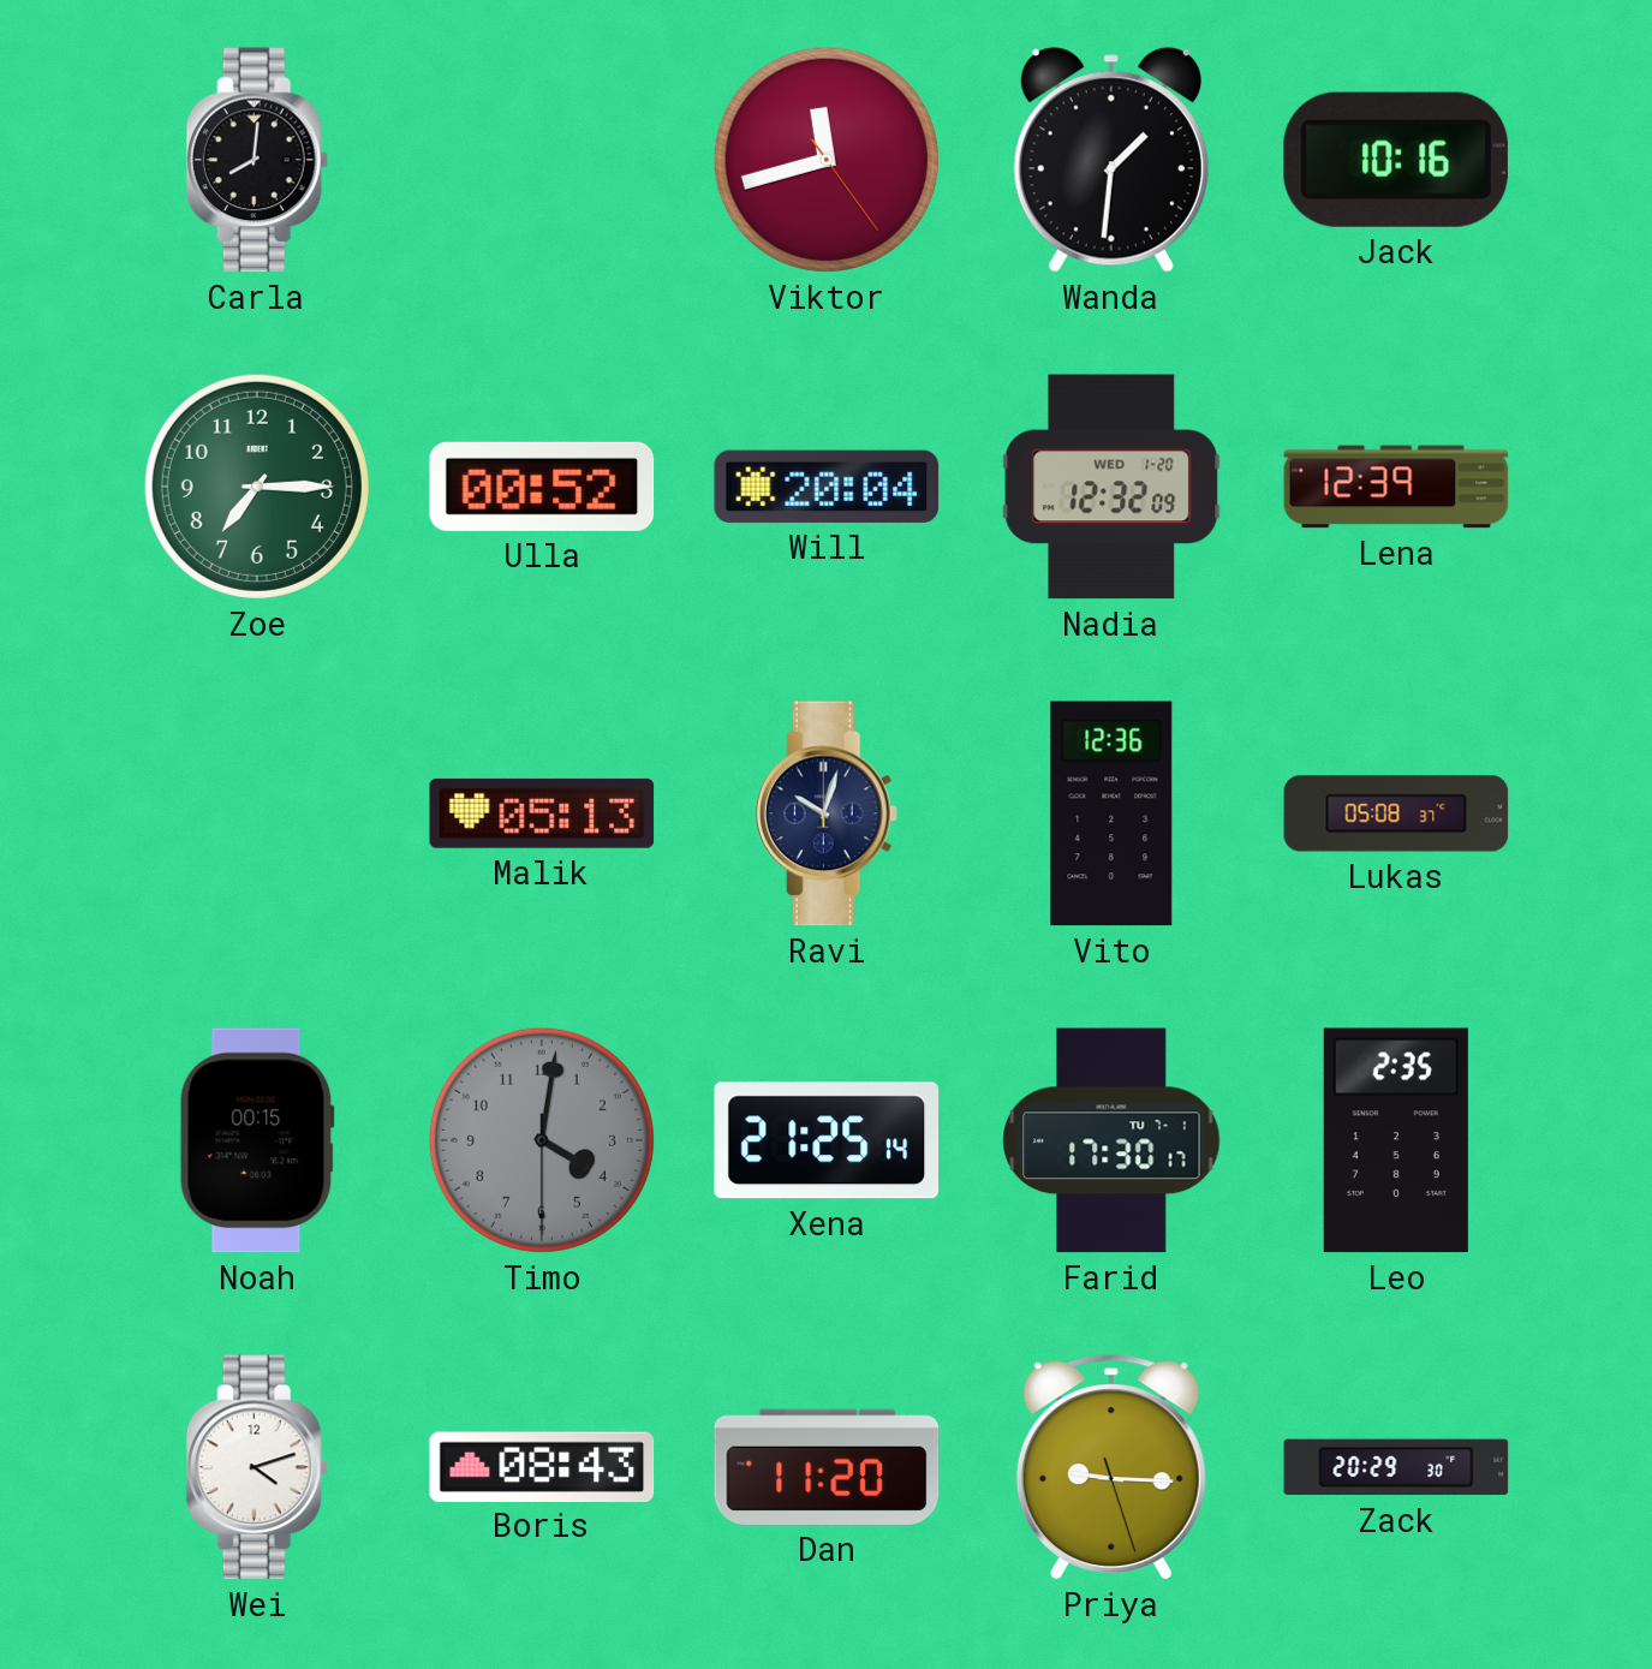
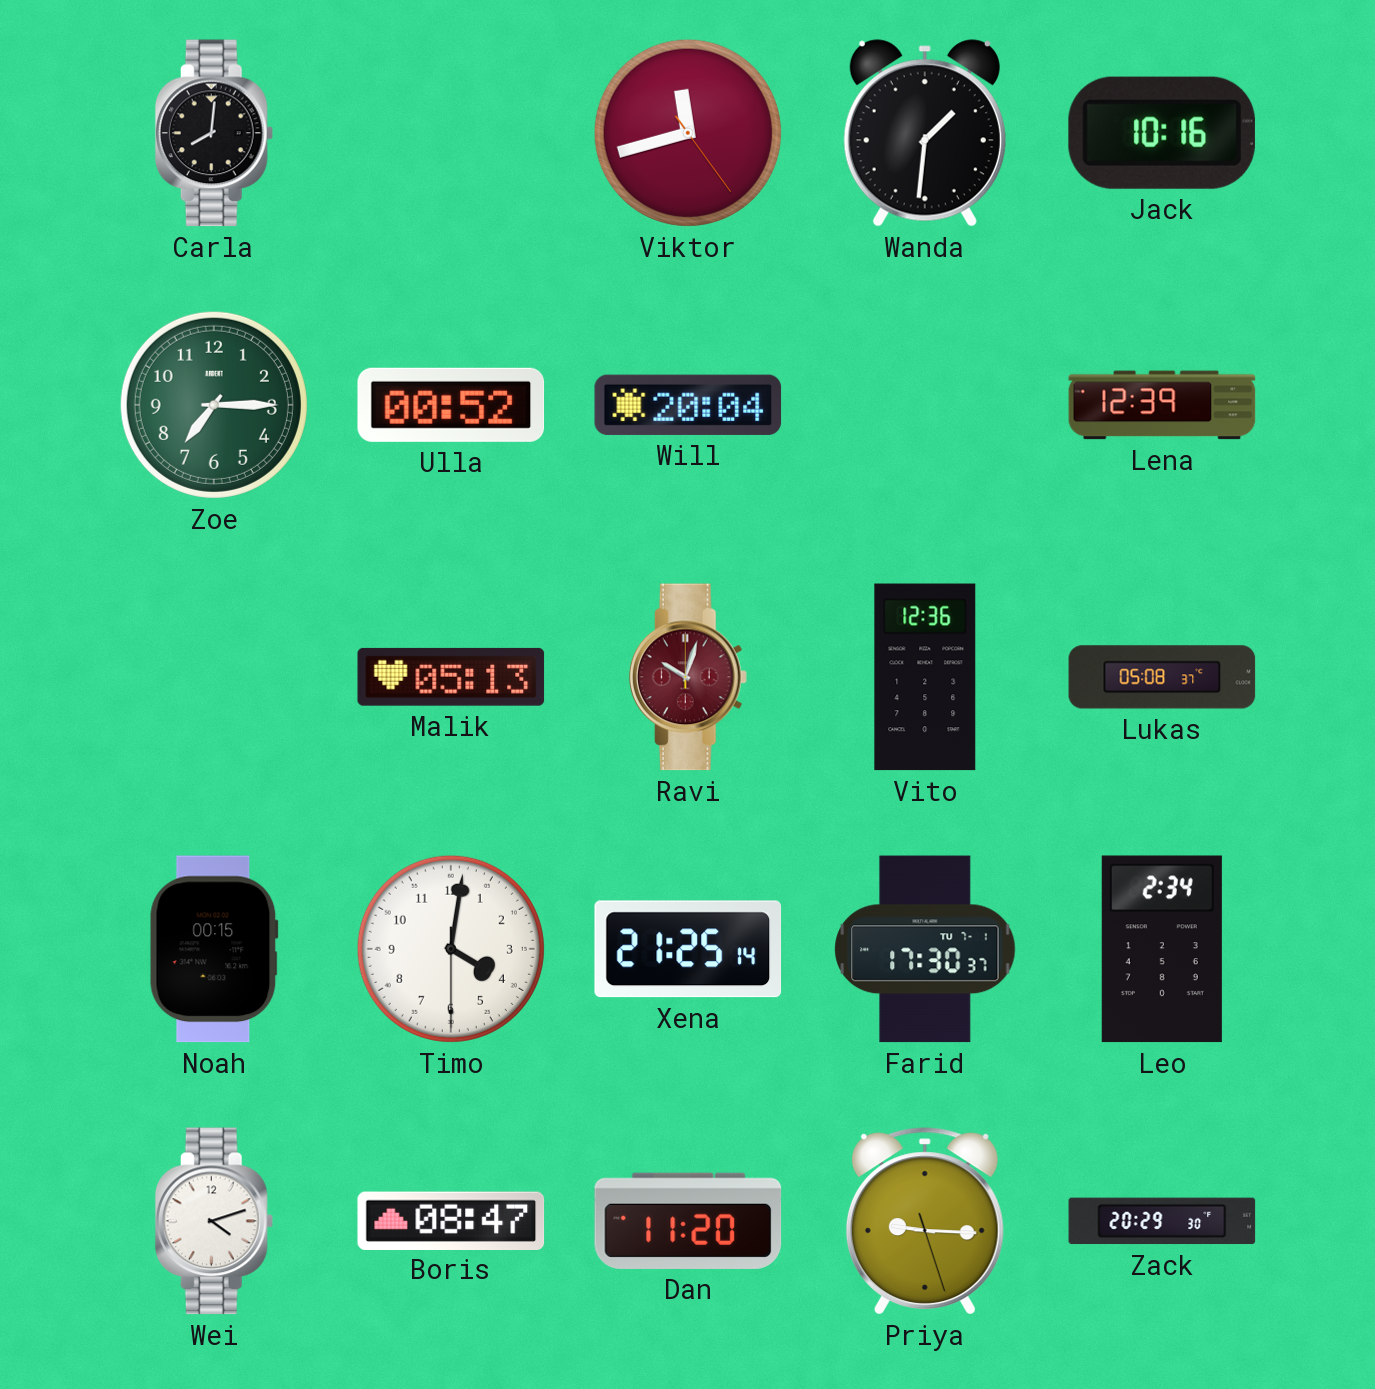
Nadia: 12:32 -> none
Ravi dial: navy -> burgundy
Timo dial: grey -> white
Farid: 17:30:17 -> 17:30:37
Leo: 2:35 -> 2:34
Boris: 08:43 -> 08:47
